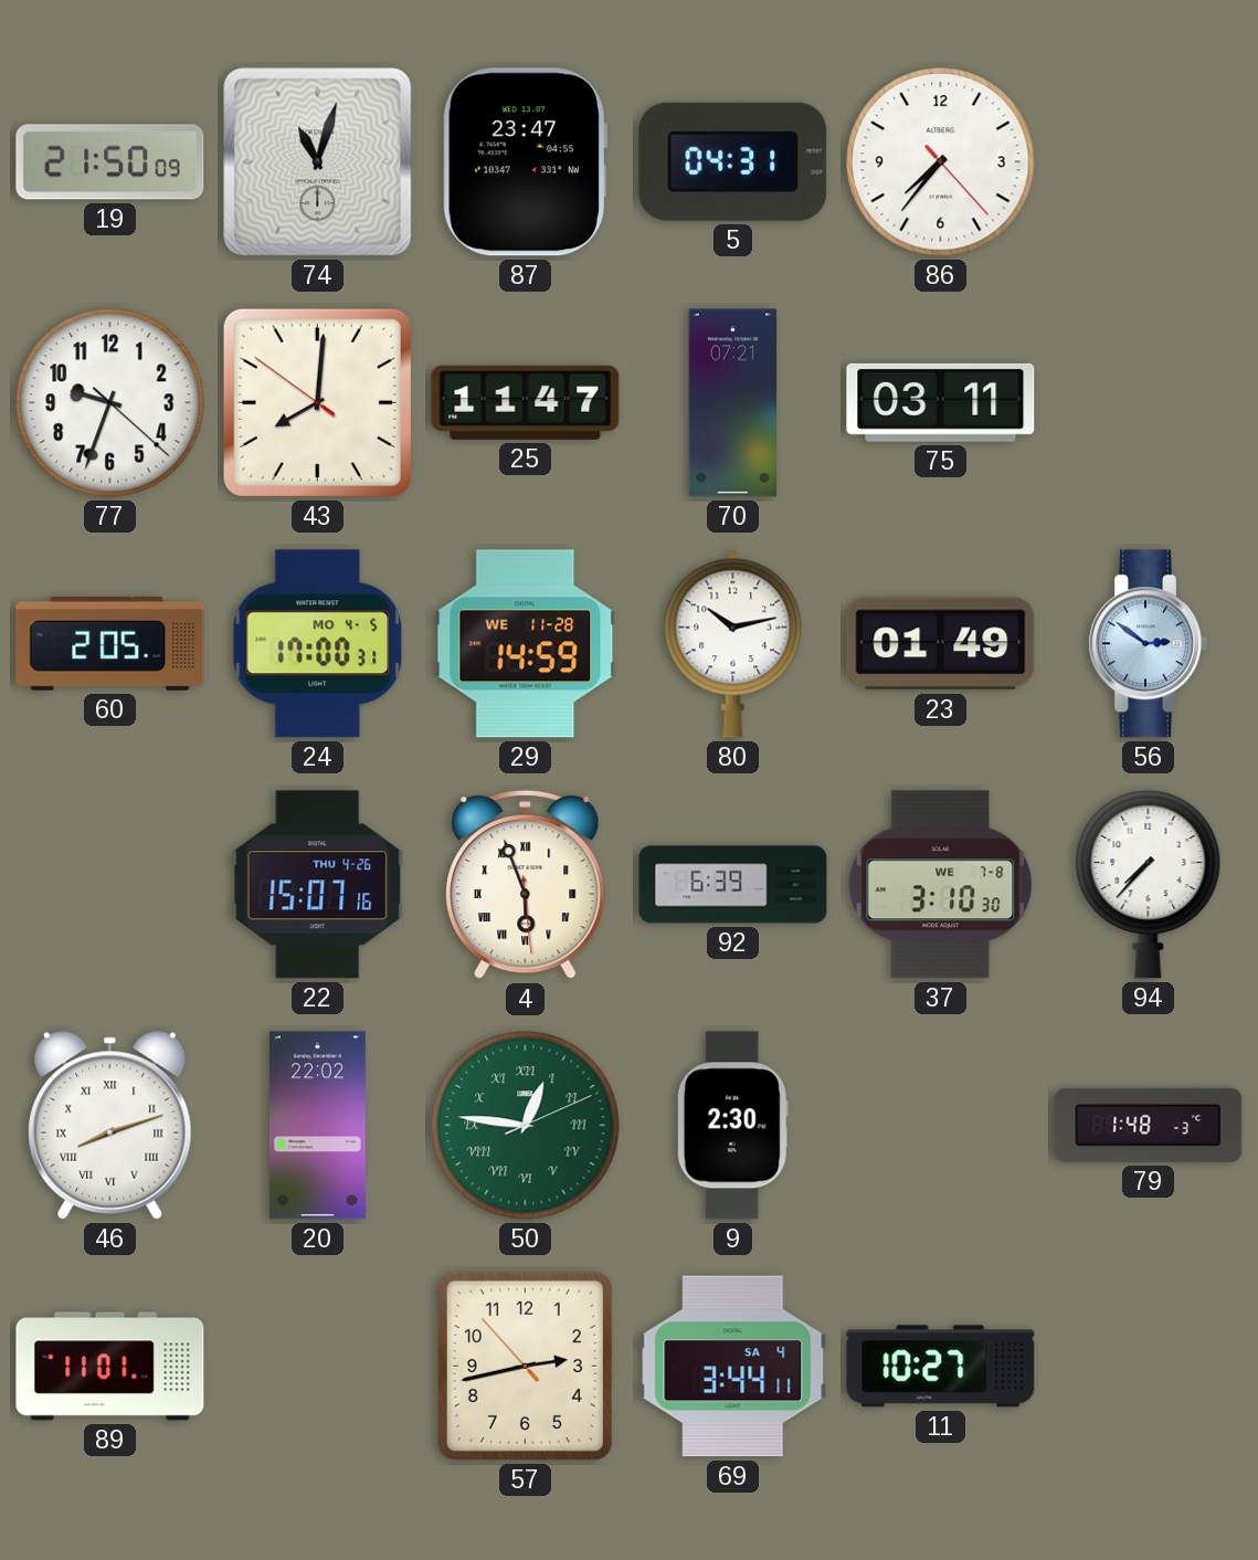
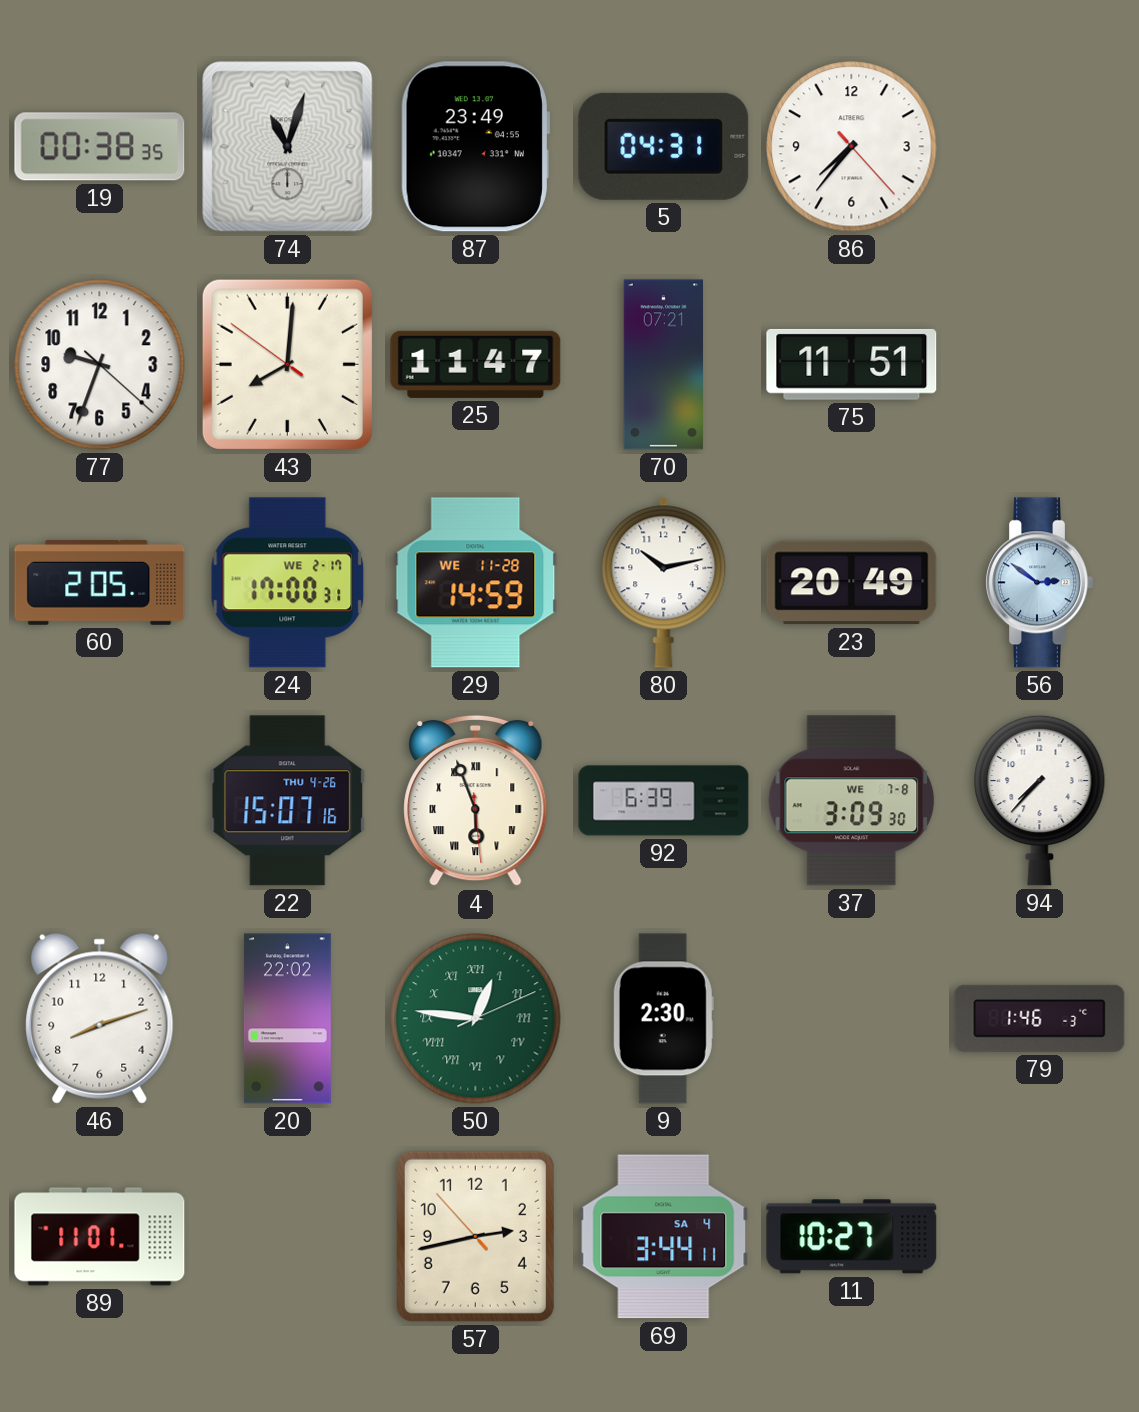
19: 21:50 -> 00:38
87: 23:47 -> 23:49
75: 03:11 -> 11:51
24 date: MO 4-5 -> WE 2-17
23: 01:49 -> 20:49
37: 3:10 -> 3:09
46 numerals: Roman -> Arabic
79: 1:48 -> 1:46
